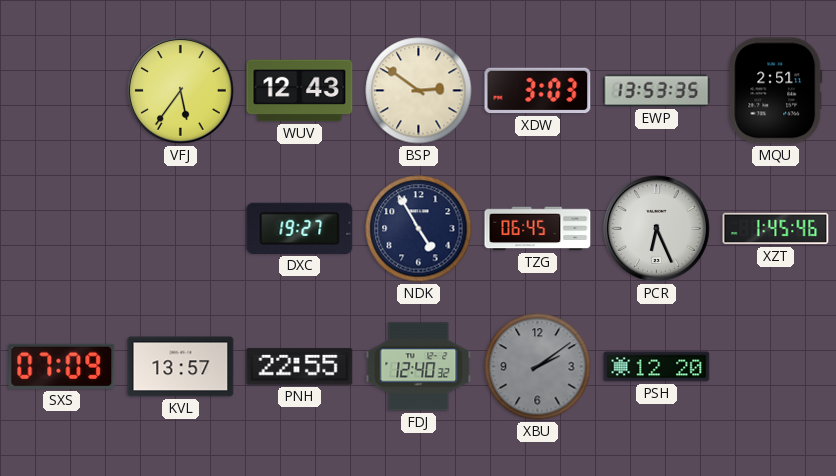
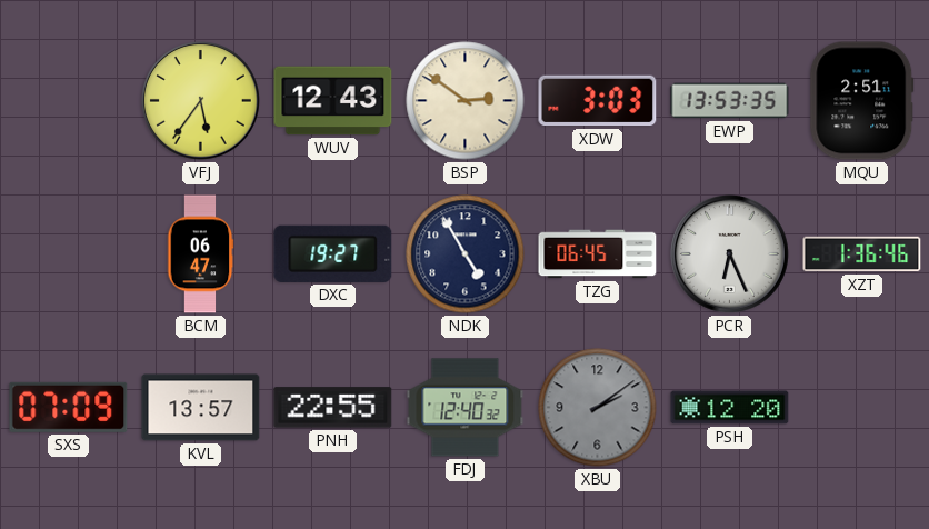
BCM: none -> 06:47
XZT: 1:45 -> 1:36
